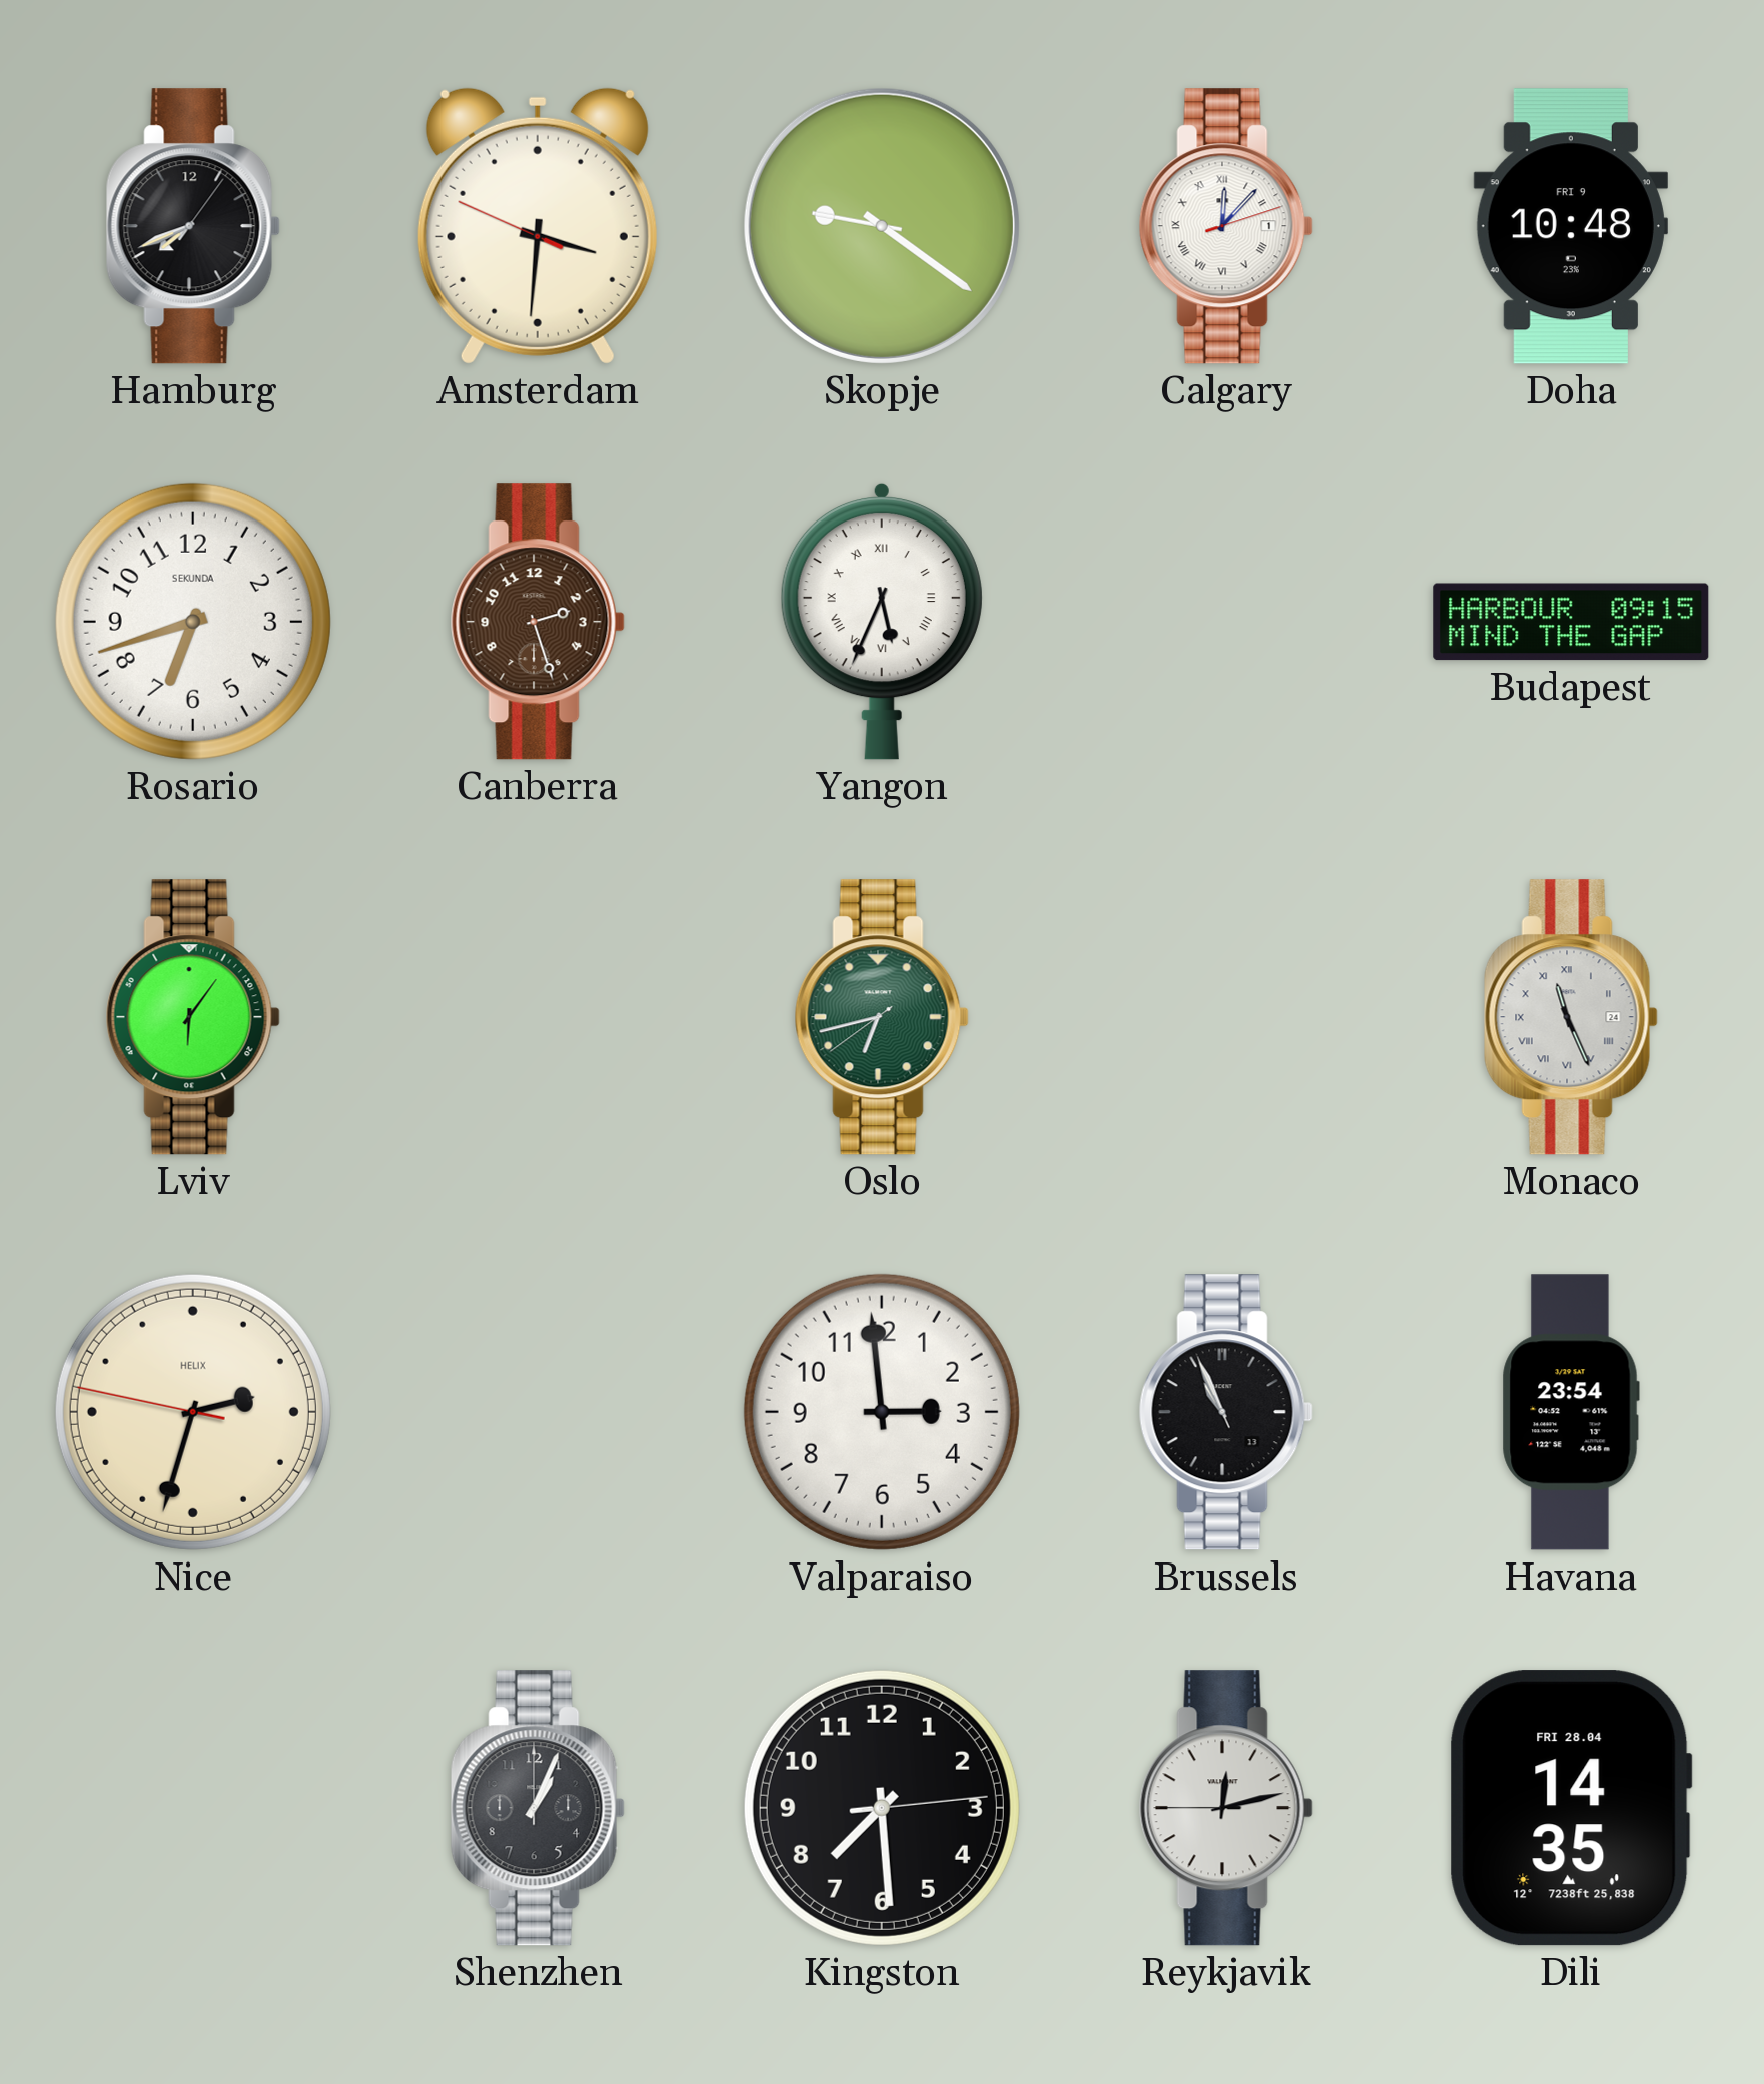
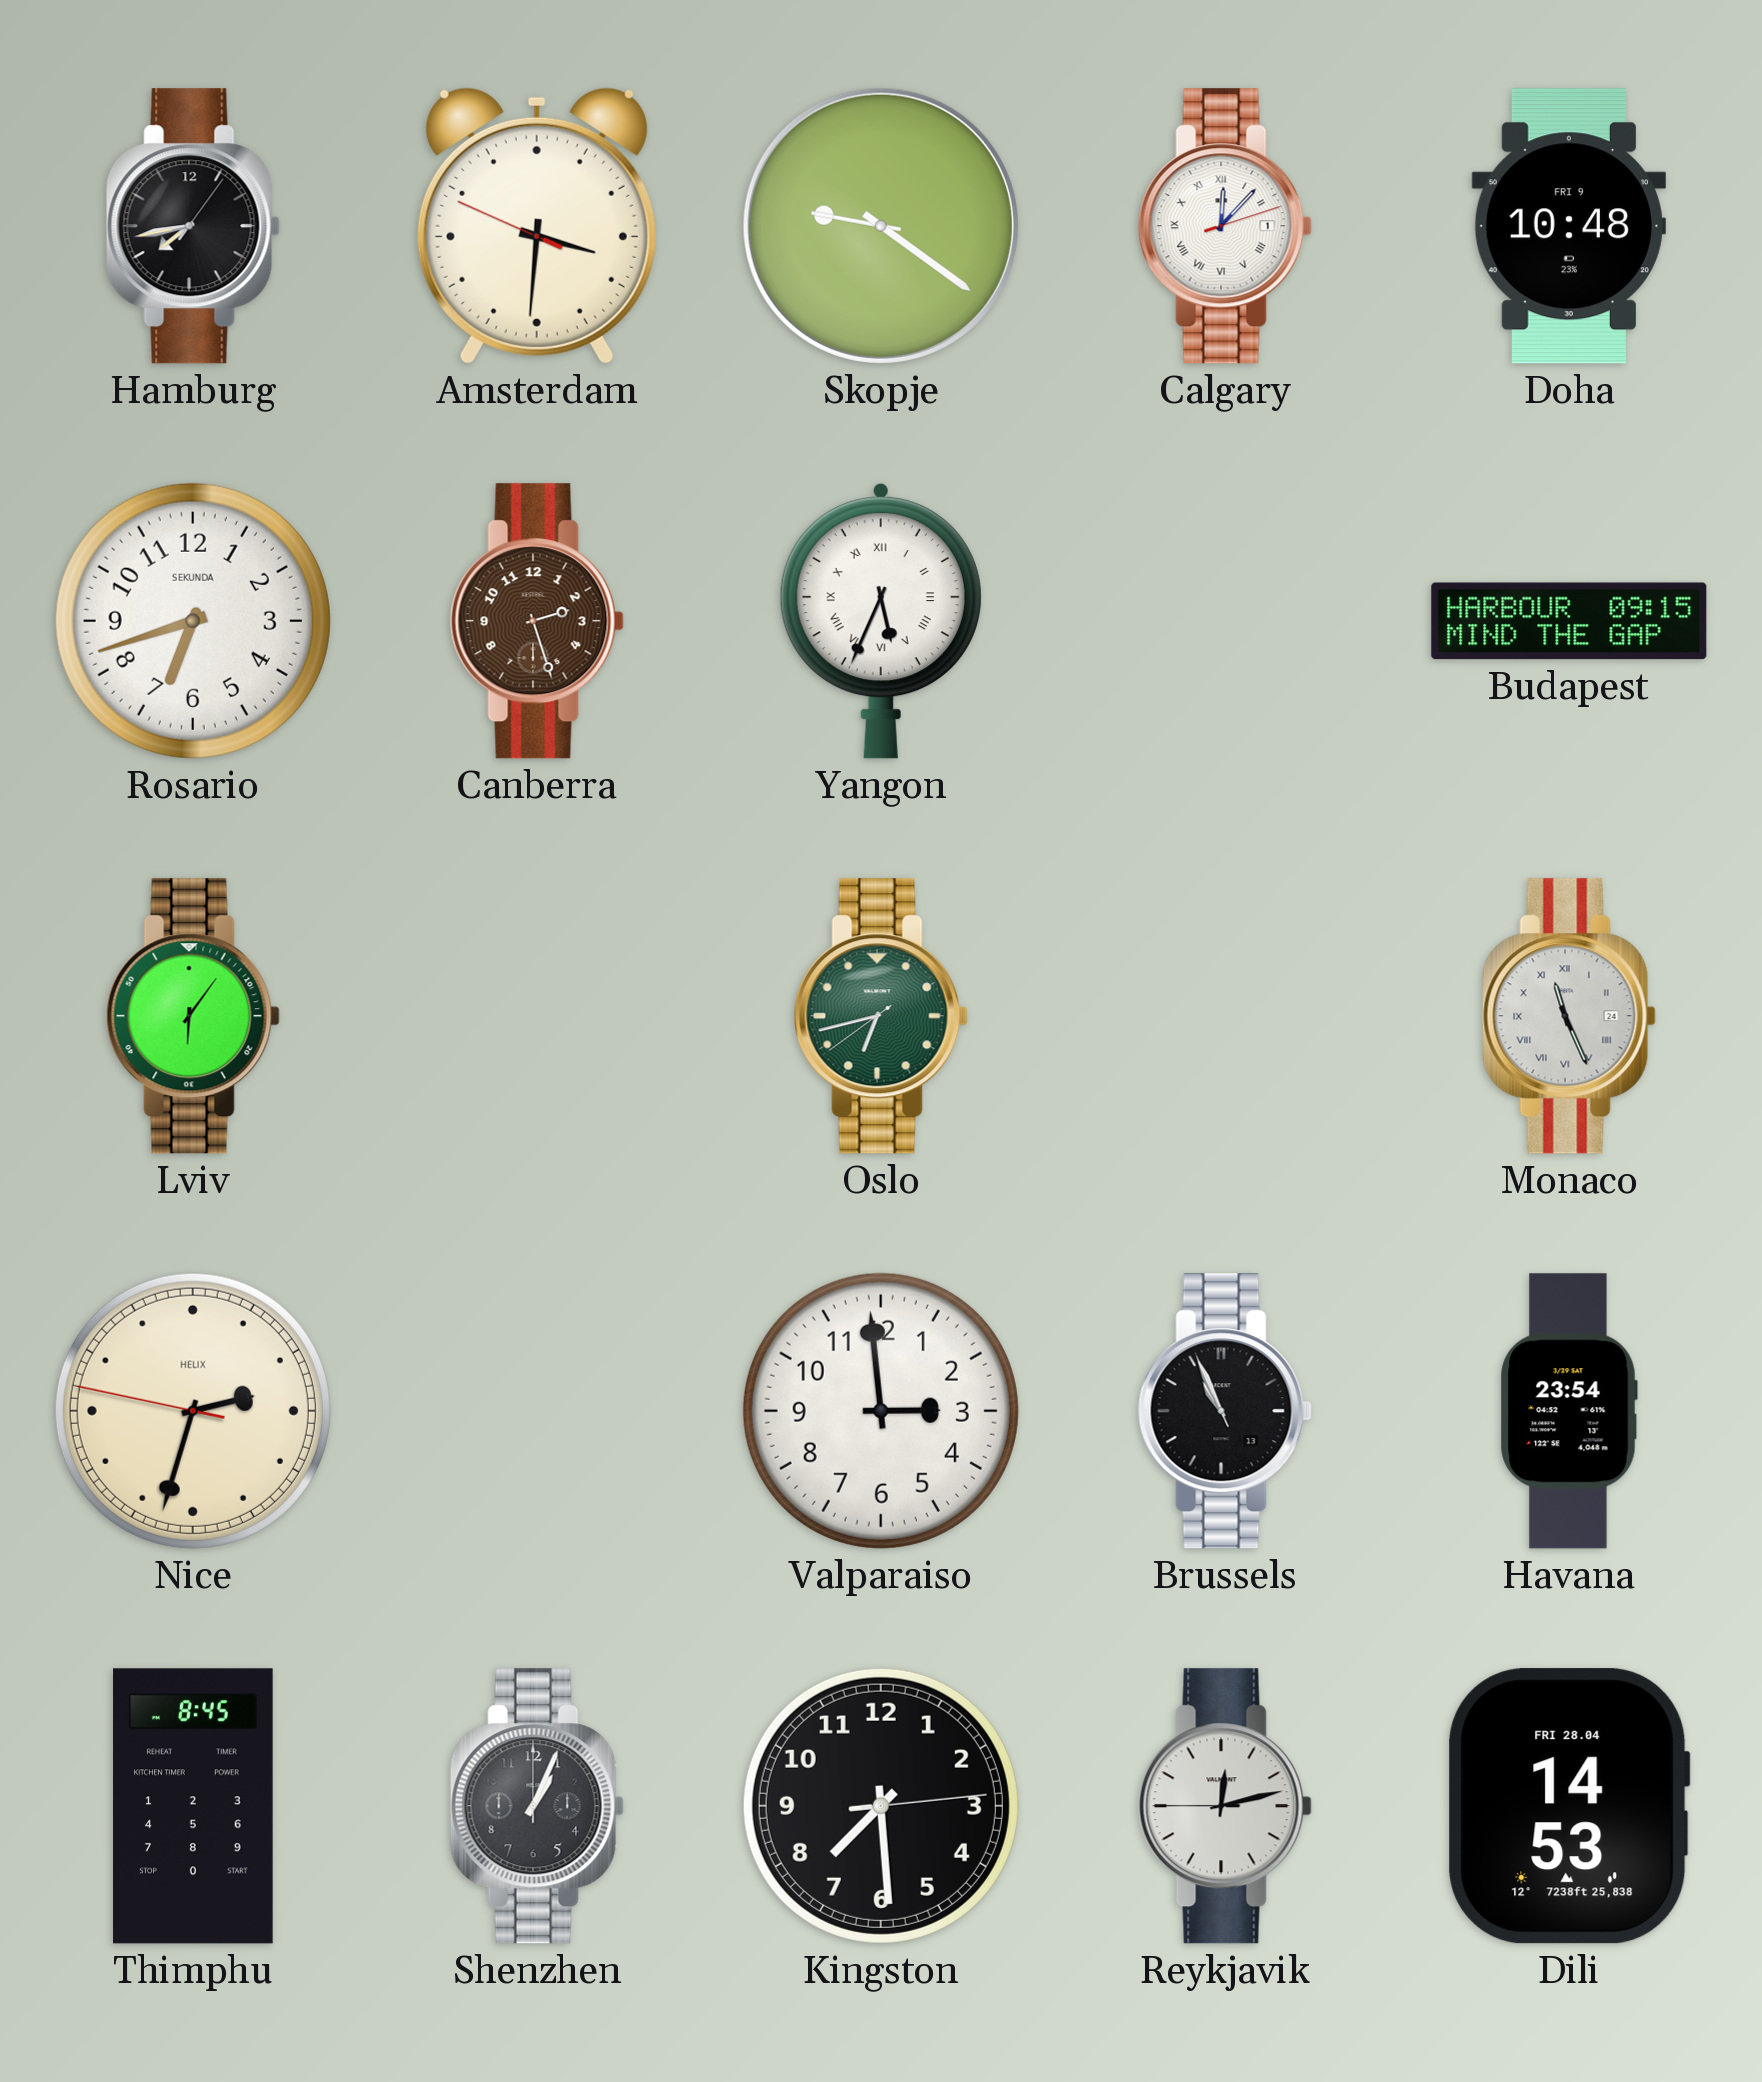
Hamburg: 7:41 -> 7:43
Thimphu: none -> 8:45
Dili: 14:35 -> 14:53
